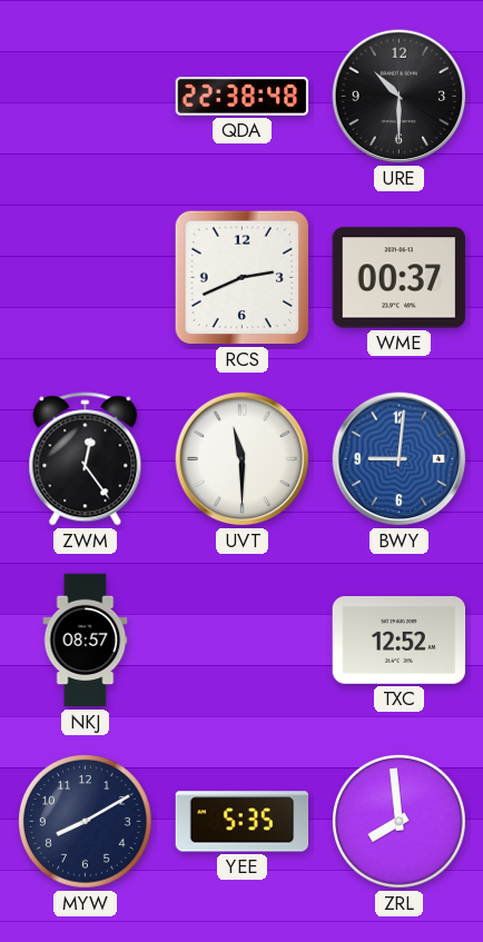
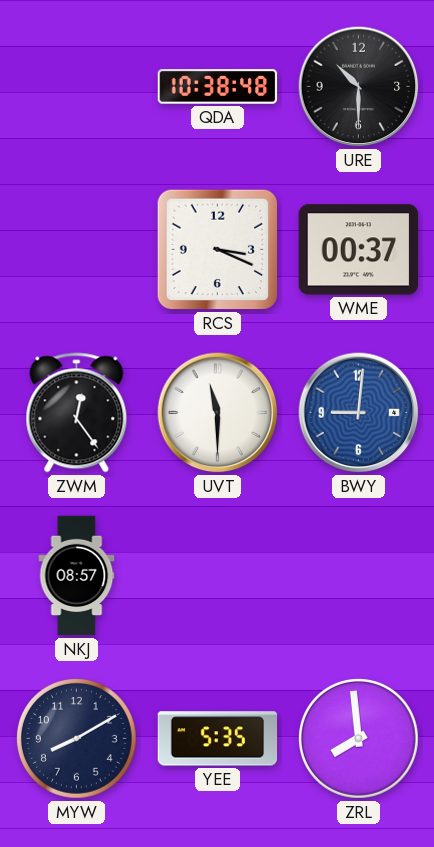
QDA: 22:38 -> 10:38
RCS: 2:41 -> 3:19
TXC: 12:52 -> none
